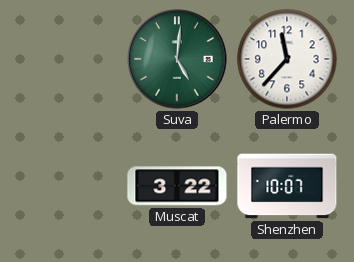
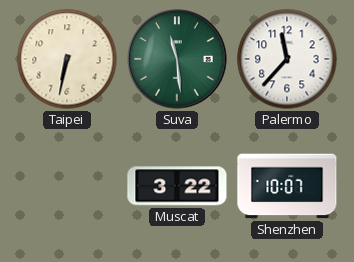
Taipei: none -> 6:32
Suva: 5:01 -> 11:29
